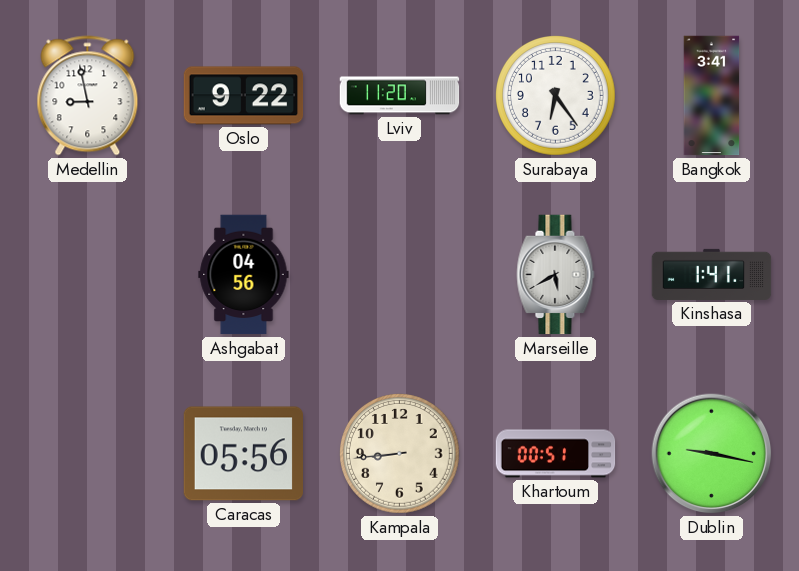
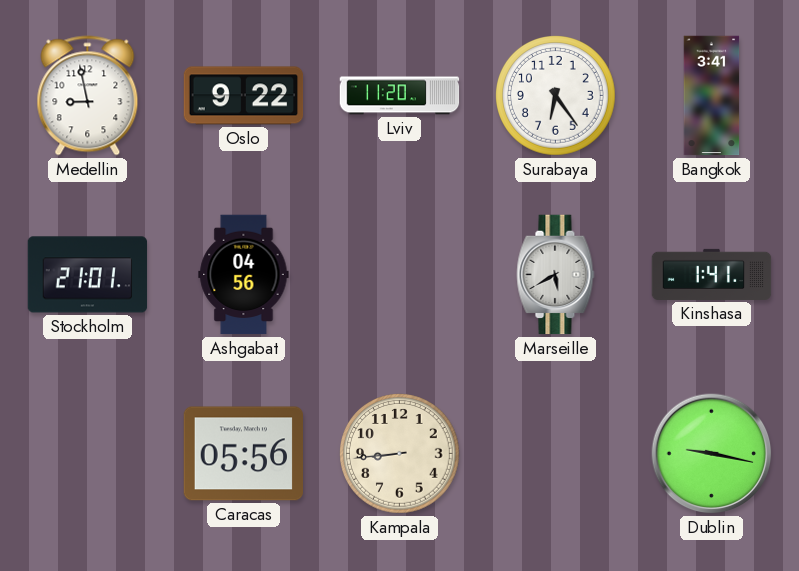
Stockholm: none -> 21:01
Khartoum: 00:51 -> none
